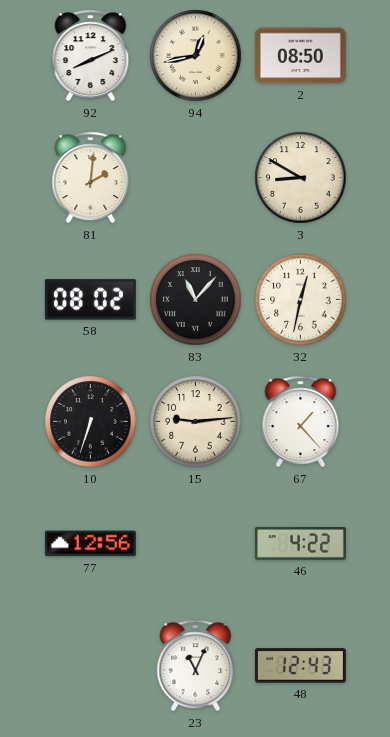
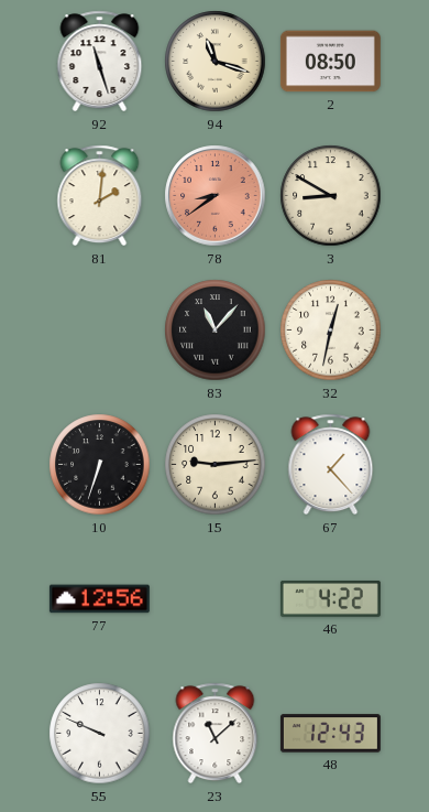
92: 8:11 -> 11:27
94: 12:43 -> 11:18
78: none -> 8:39
58: 08:02 -> none
55: none -> 9:49
23: 11:04 -> 11:08
